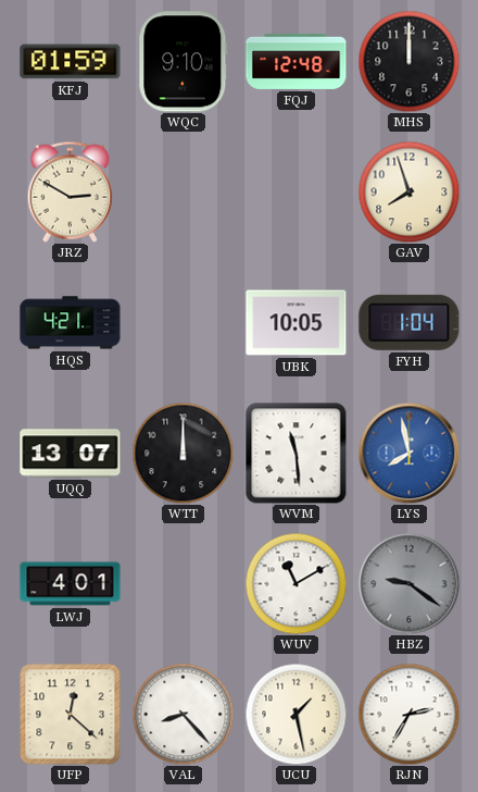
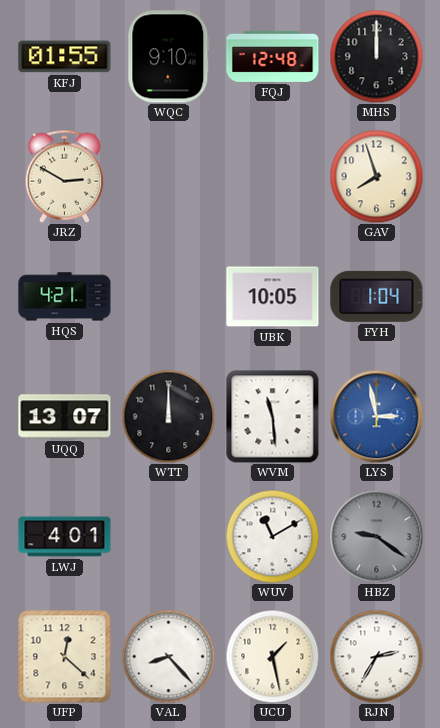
KFJ: 01:59 -> 01:55
LYS: 7:58 -> 2:58
